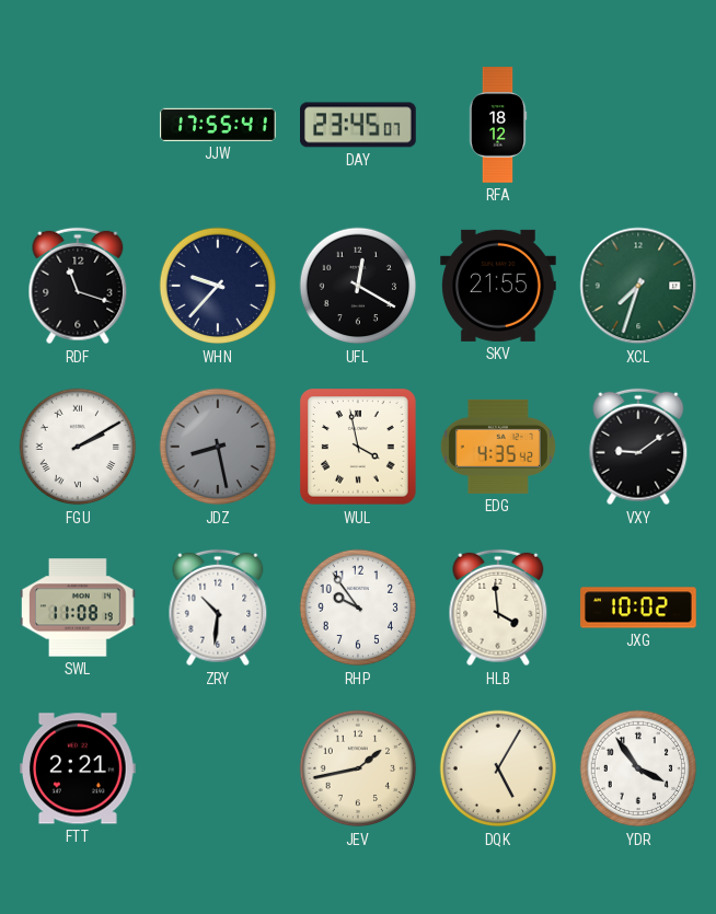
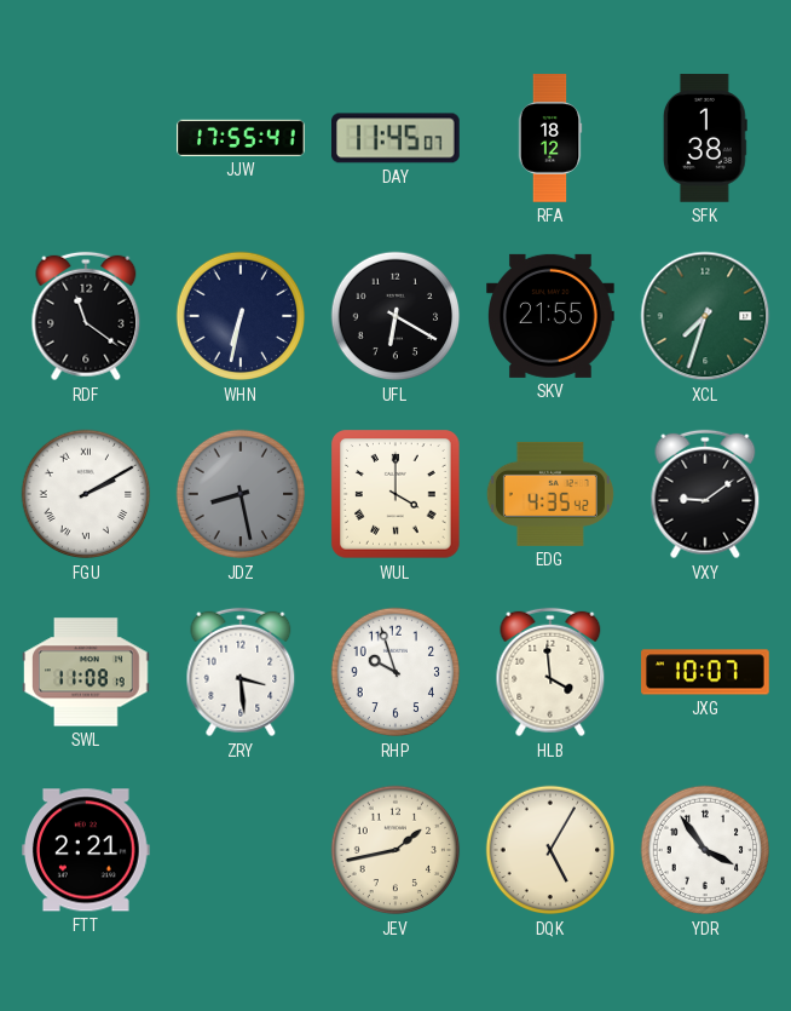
DAY: 23:45 -> 11:45
SFK: none -> 1:38
RDF: 11:18 -> 11:21
WHN: 9:37 -> 6:32
UFL: 12:20 -> 6:20
WUL: 3:58 -> 4:00
ZRY: 10:31 -> 3:29
RHP: 9:54 -> 9:57
JXG: 10:02 -> 10:07
